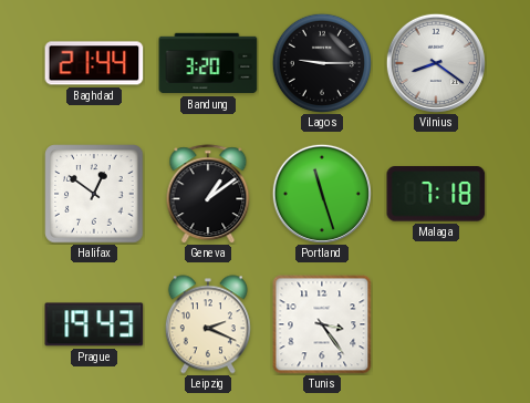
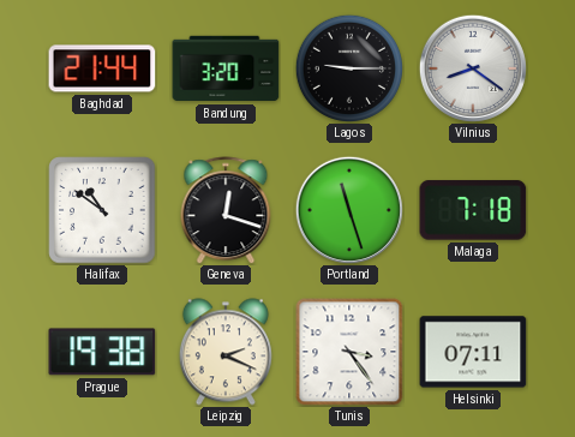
Halifax: 12:51 -> 10:51
Geneva: 1:09 -> 12:18
Prague: 19:43 -> 19:38
Helsinki: none -> 07:11
